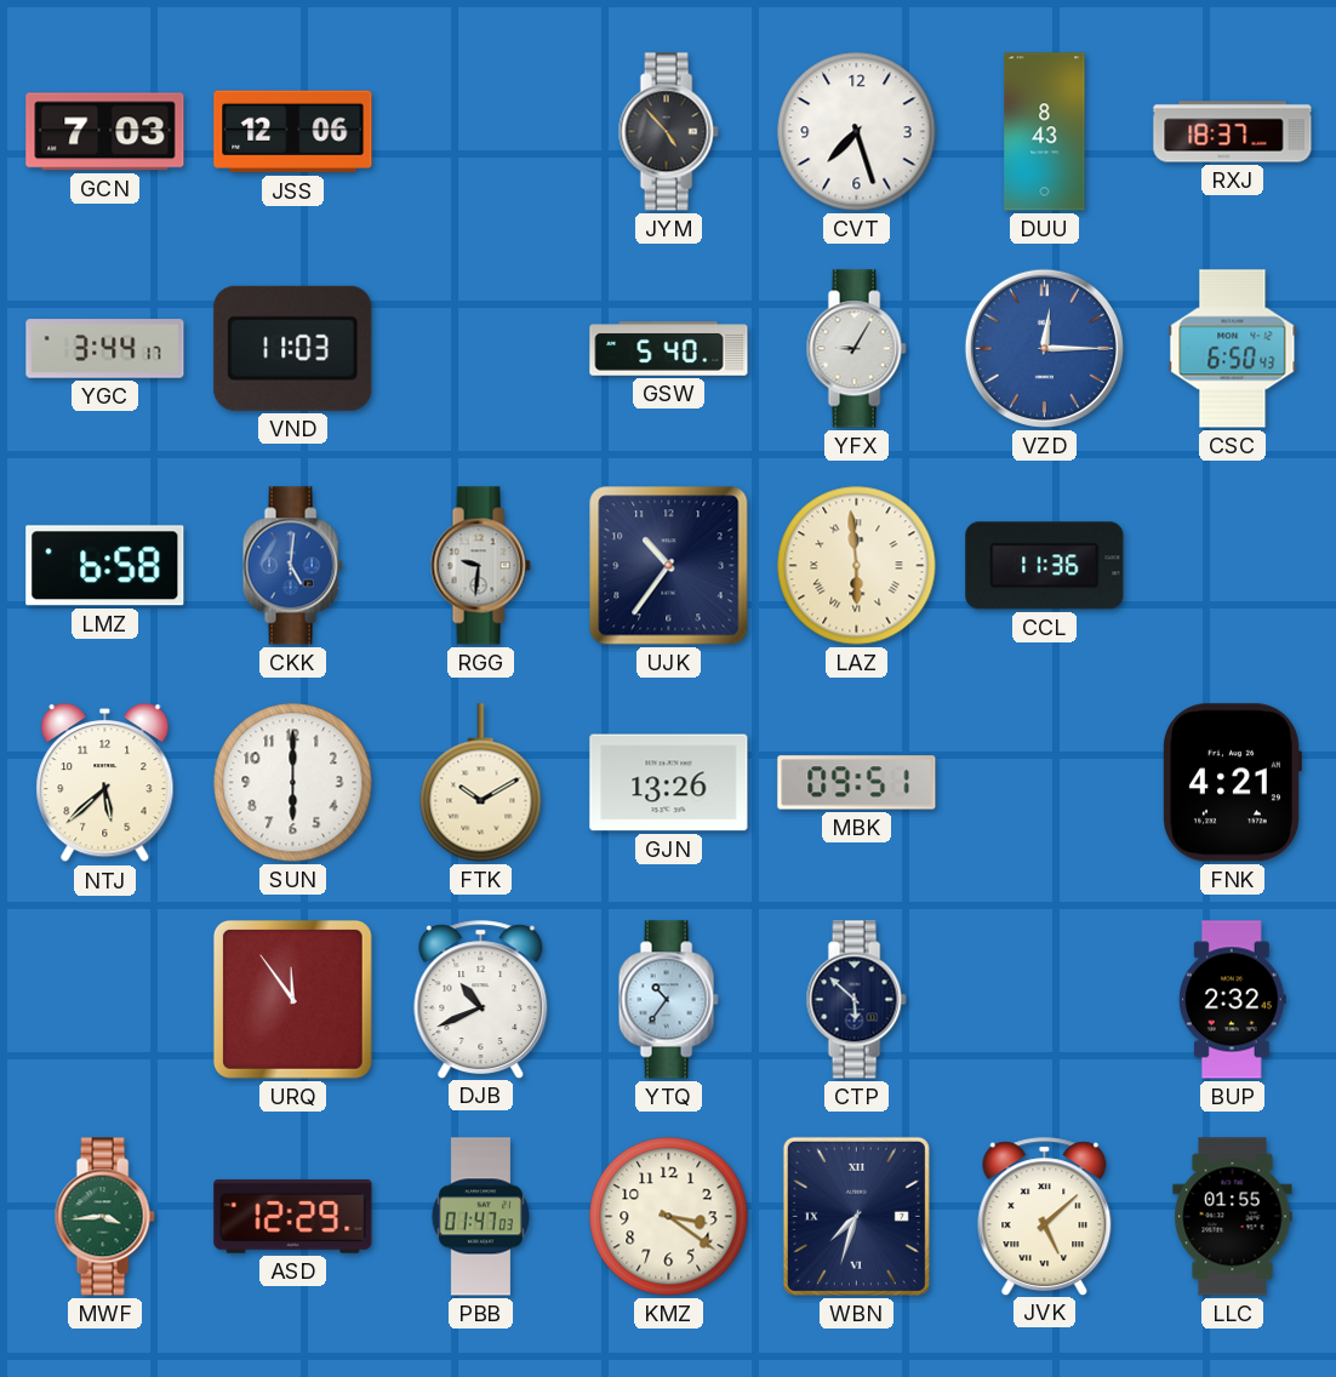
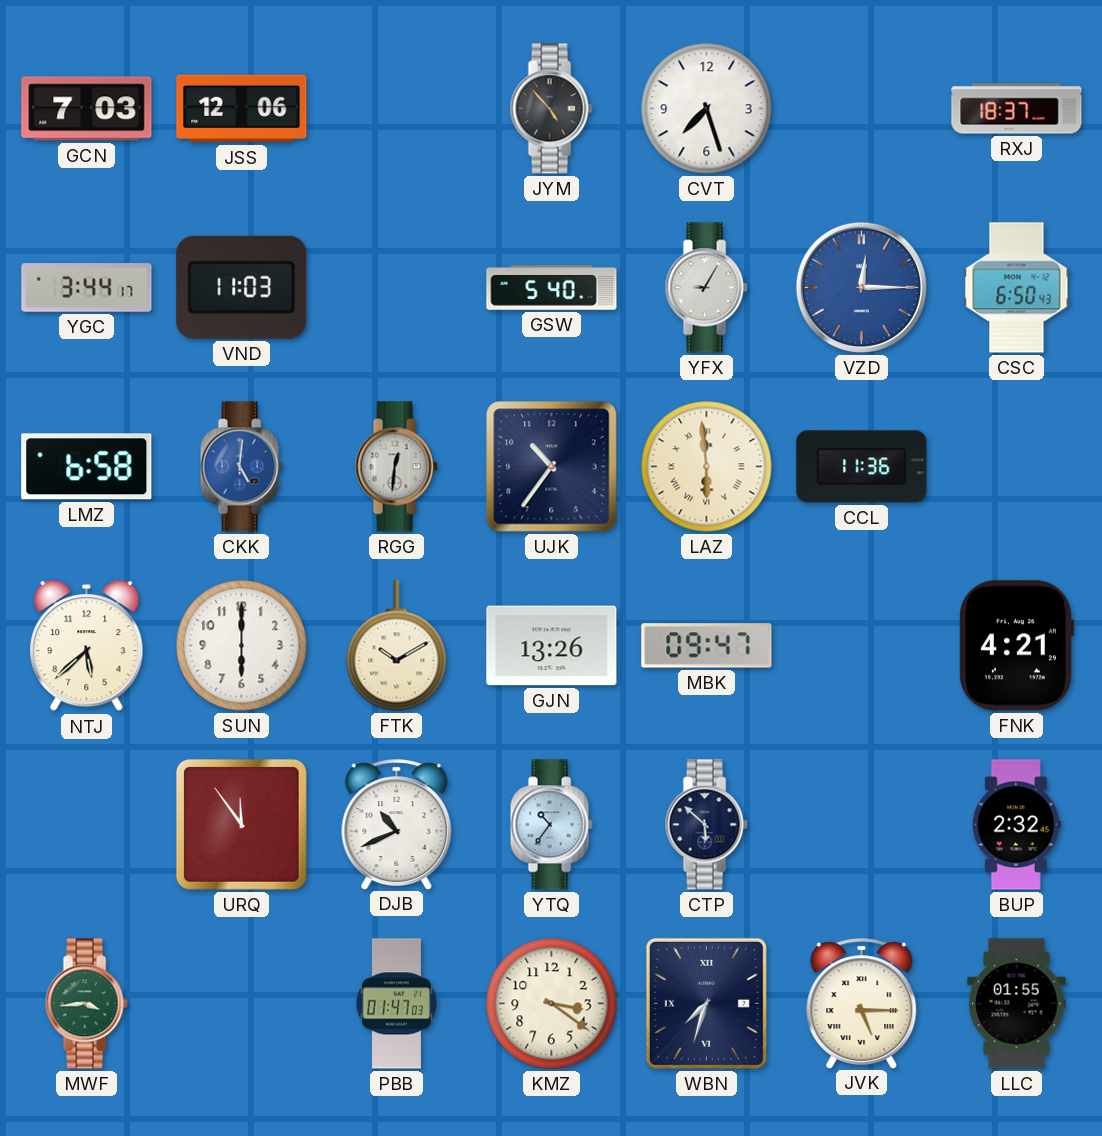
DUU: 8:43 -> none
RGG: 9:31 -> 12:31
MBK: 09:51 -> 09:47
ASD: 12:29 -> none
JVK: 5:08 -> 5:15
